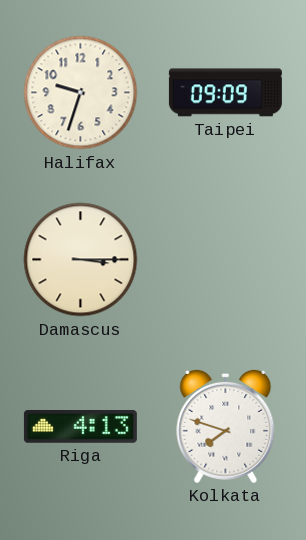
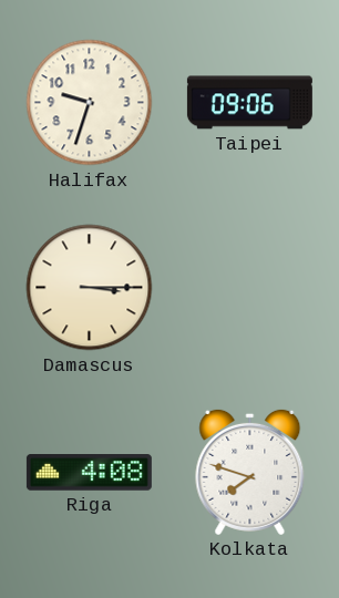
Taipei: 09:09 -> 09:06
Riga: 4:13 -> 4:08
